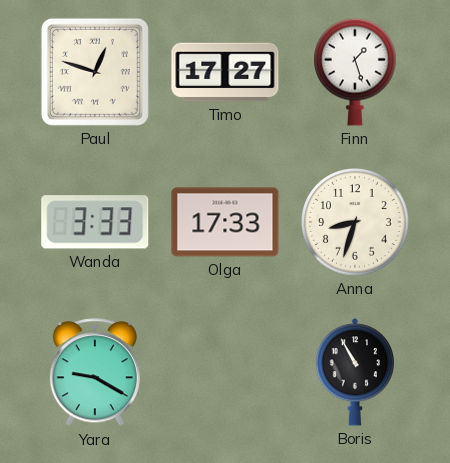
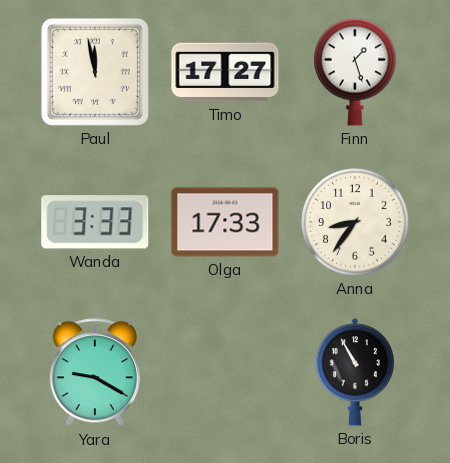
Paul: 12:48 -> 11:58
Anna: 8:33 -> 8:36
